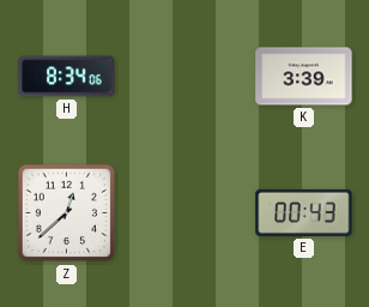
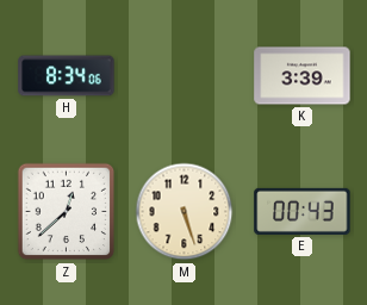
M: none -> 5:27
